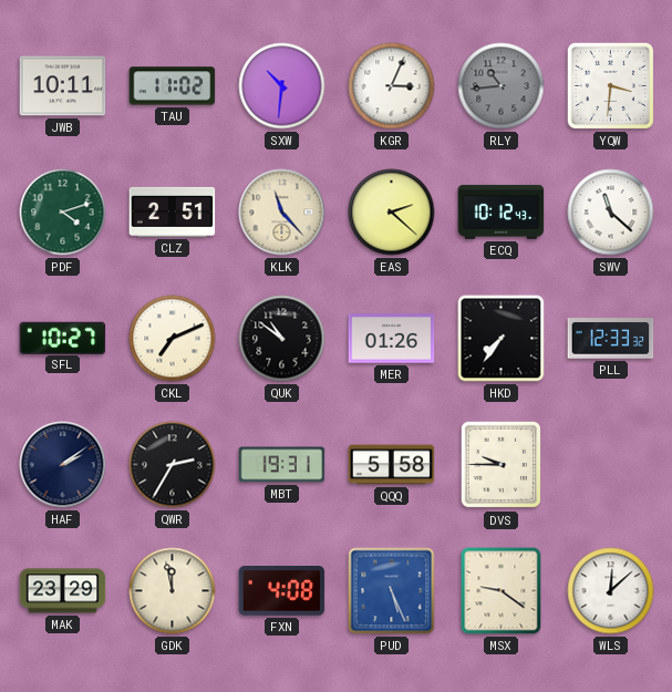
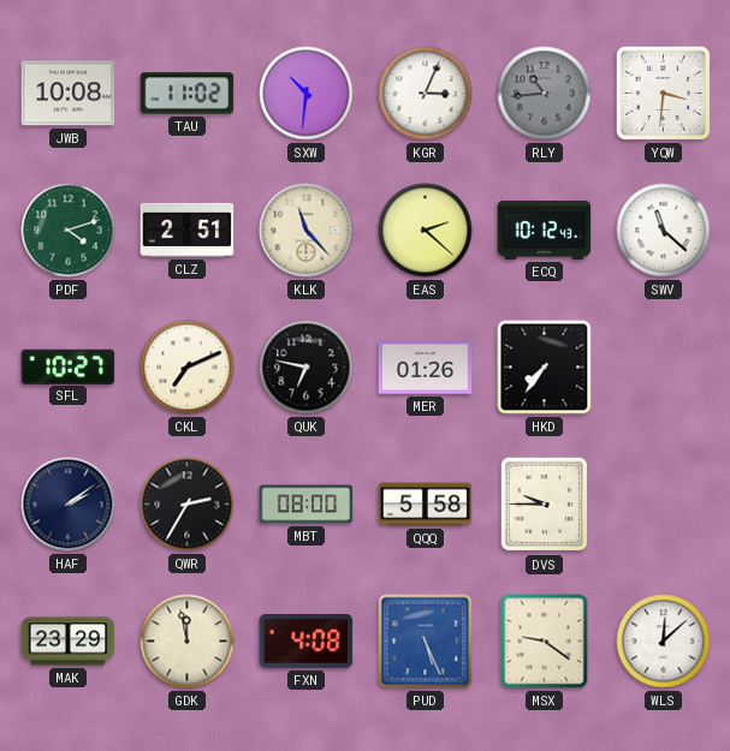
JWB: 10:11 -> 10:08
QUK: 10:51 -> 6:47
PLL: 12:33 -> none
MBT: 19:31 -> 08:00
